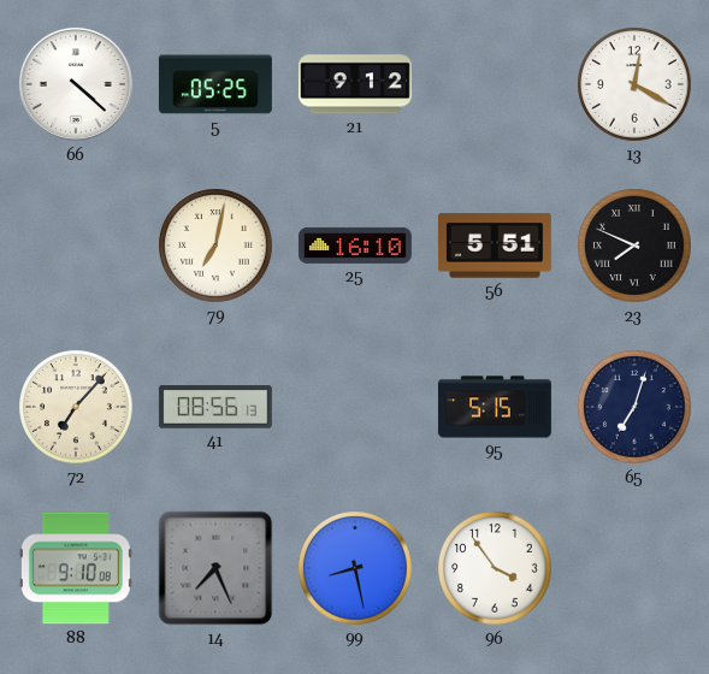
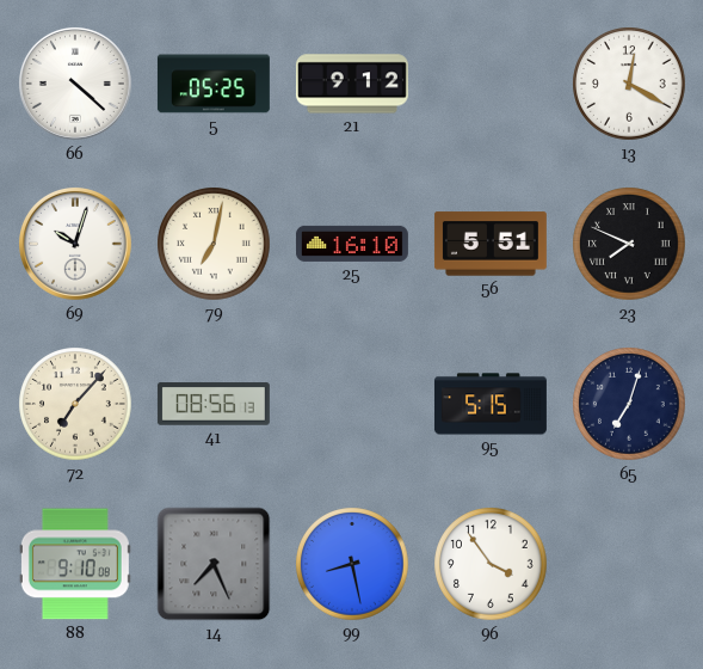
69: none -> 10:03
